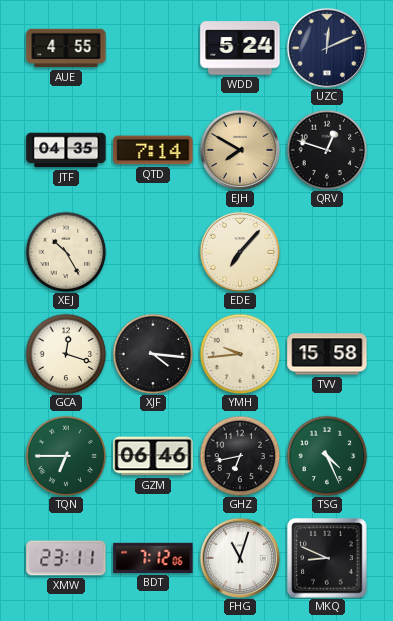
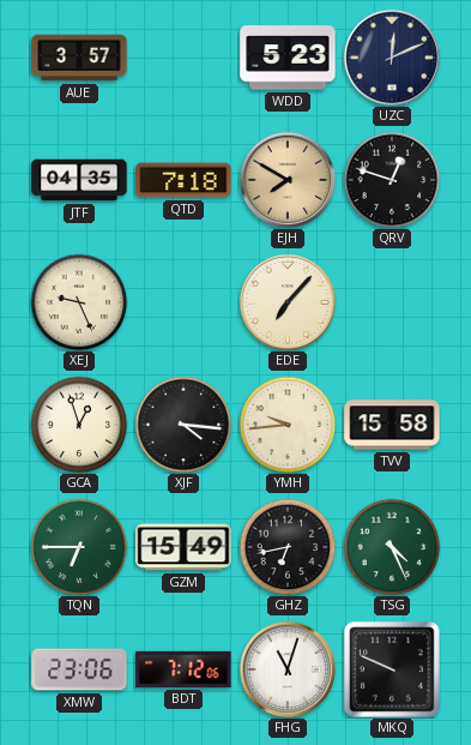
AUE: 4:55 -> 3:57
WDD: 5:24 -> 5:23
QTD: 7:14 -> 7:18
XEJ: 10:25 -> 9:26
GCA: 12:18 -> 12:57
GZM: 06:46 -> 15:49
XMW: 23:11 -> 23:06
MKQ: 8:49 -> 9:49
